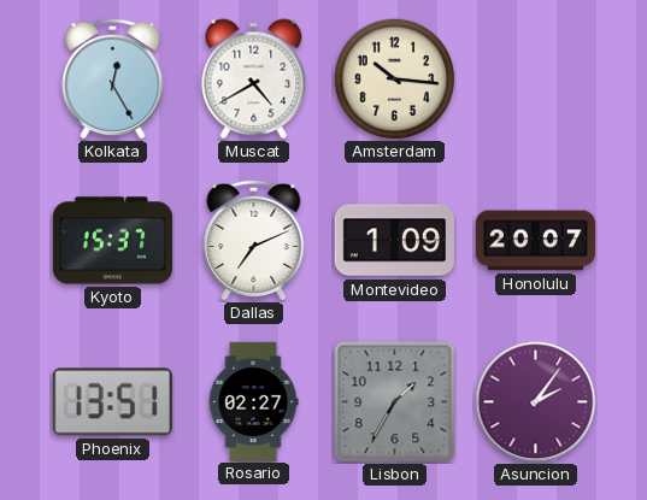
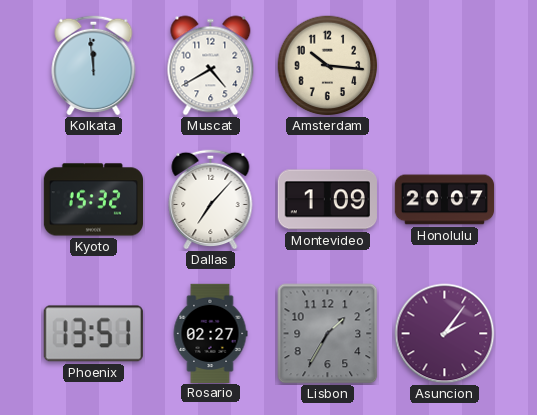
Kolkata: 12:25 -> 11:59
Kyoto: 15:37 -> 15:32
Dallas: 7:11 -> 7:07
